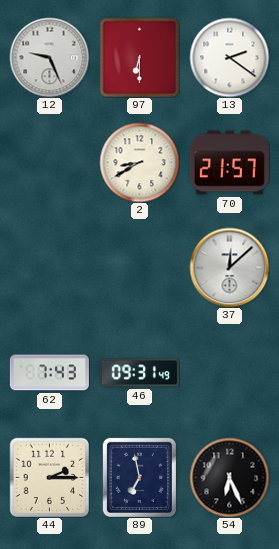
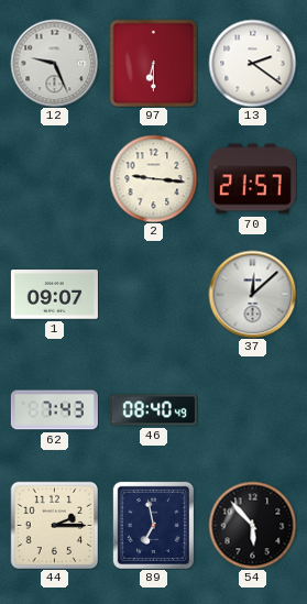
2: 8:40 -> 9:16
1: none -> 09:07
46: 09:31 -> 08:40
54: 6:26 -> 5:53
